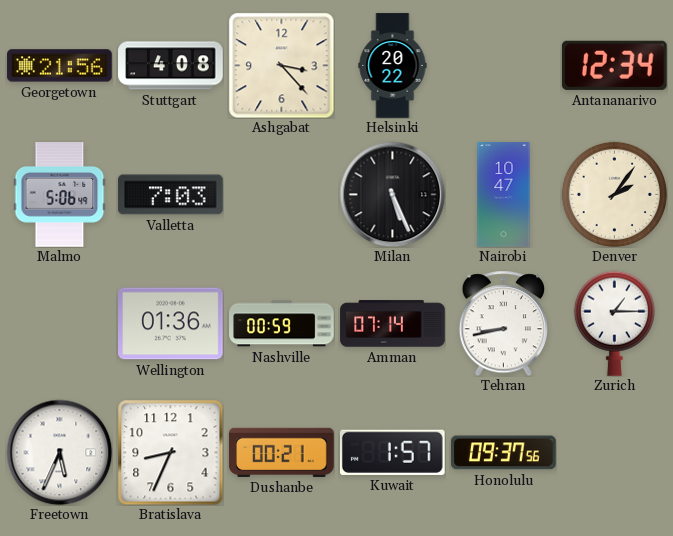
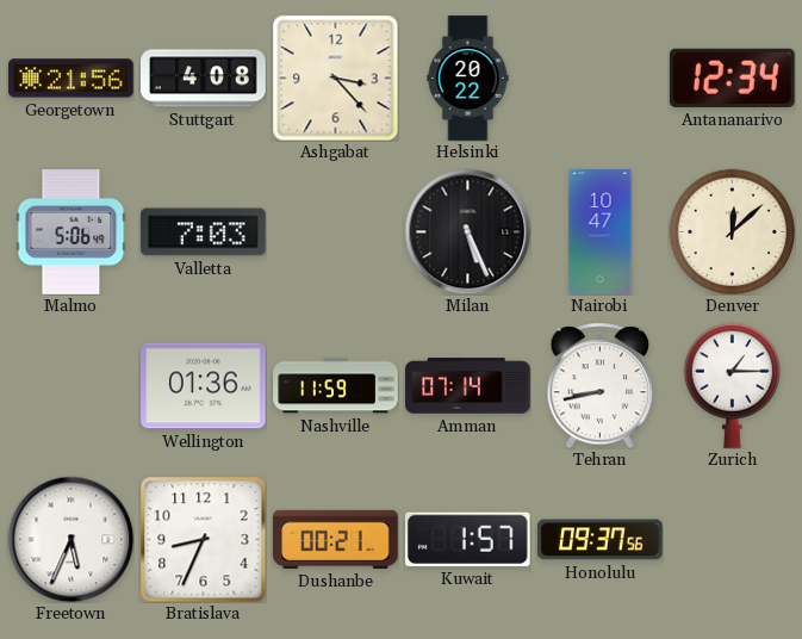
Denver: 2:06 -> 12:08
Nashville: 00:59 -> 11:59
